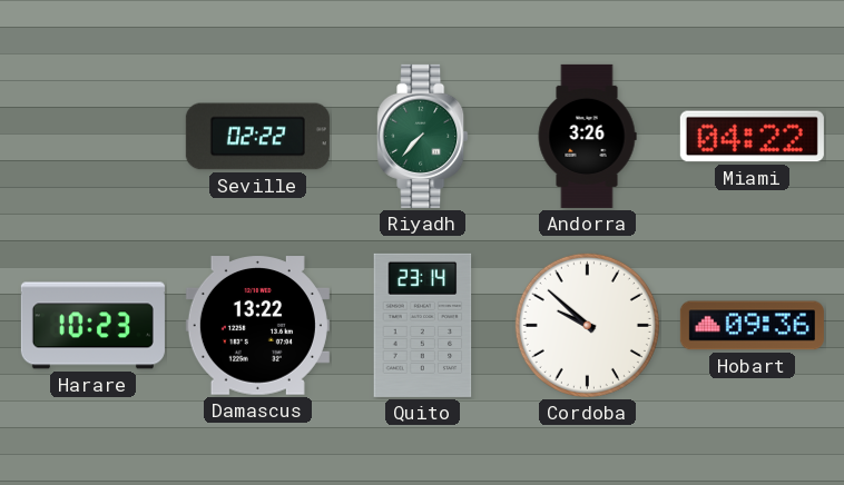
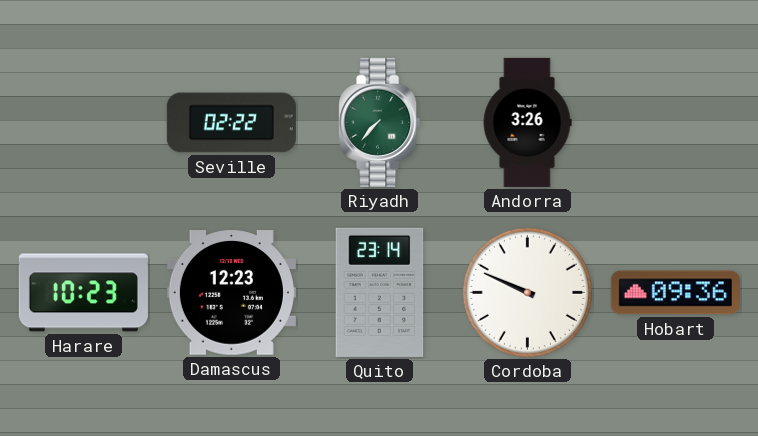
Miami: 04:22 -> none
Damascus: 13:22 -> 12:23
Cordoba: 9:52 -> 9:49
